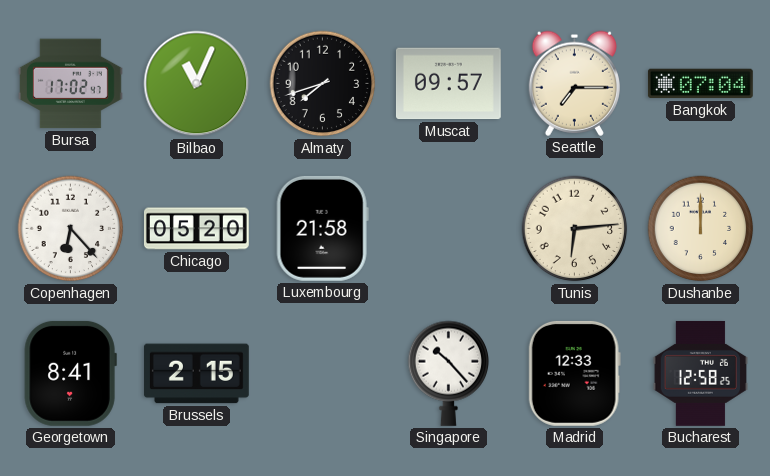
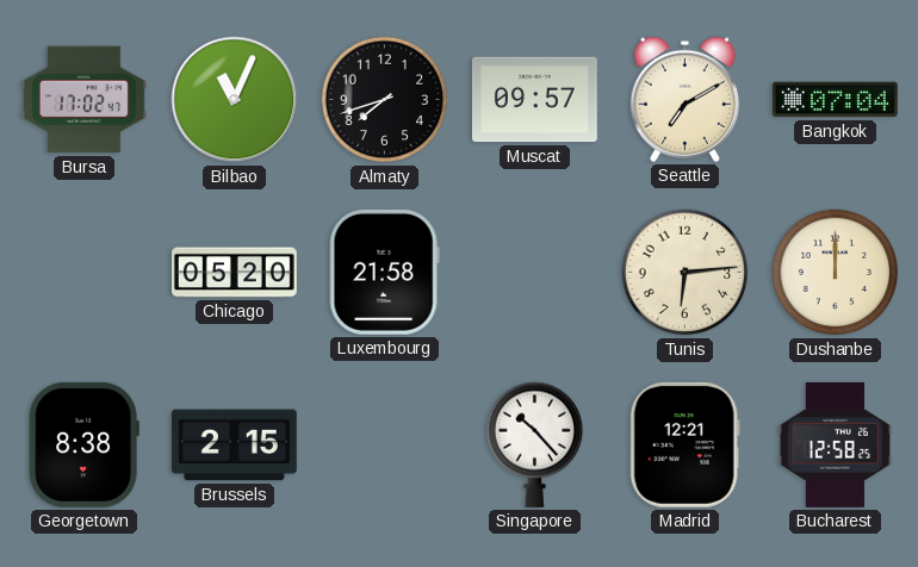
Seattle: 7:15 -> 7:10
Copenhagen: 6:23 -> none
Georgetown: 8:41 -> 8:38
Madrid: 12:33 -> 12:21
